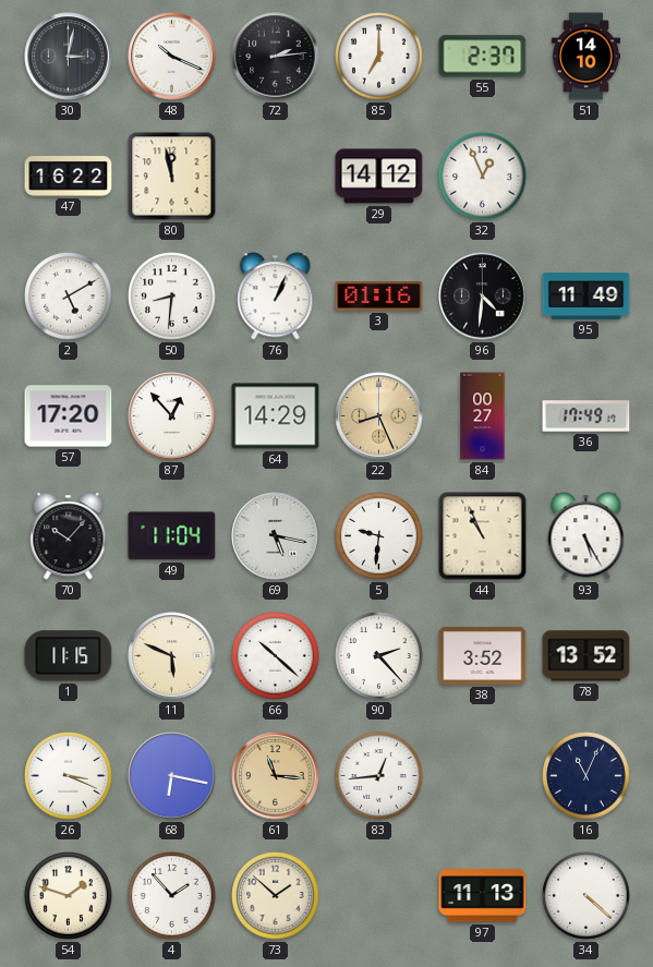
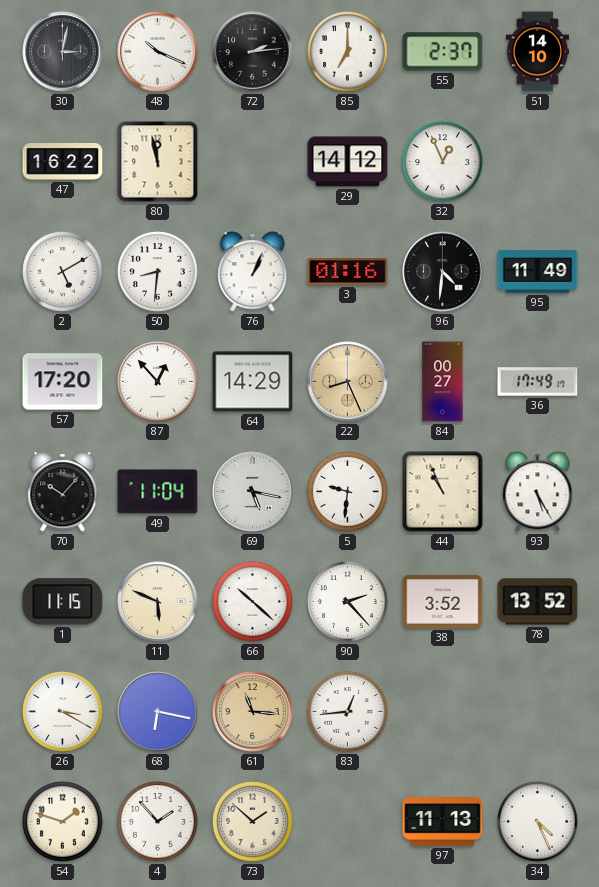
26: 3:19 -> 3:20
16: 11:04 -> none
34: 4:22 -> 4:26
